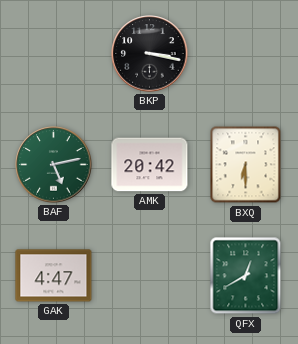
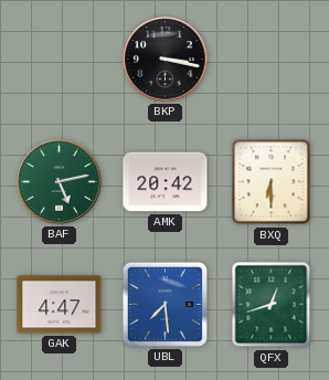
UBL: none -> 7:29
QFX: 12:40 -> 12:42
